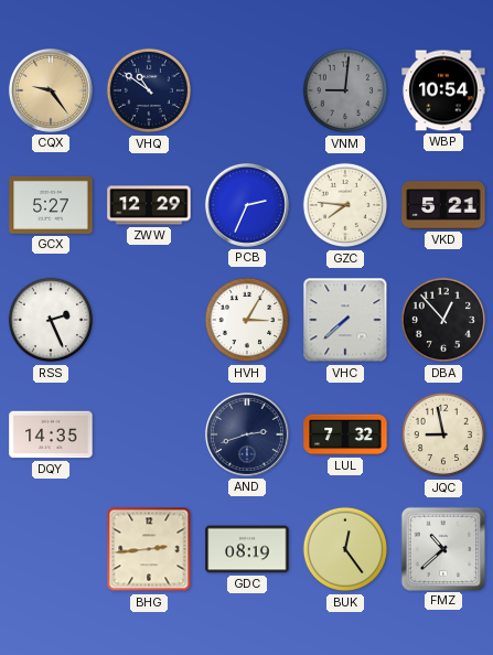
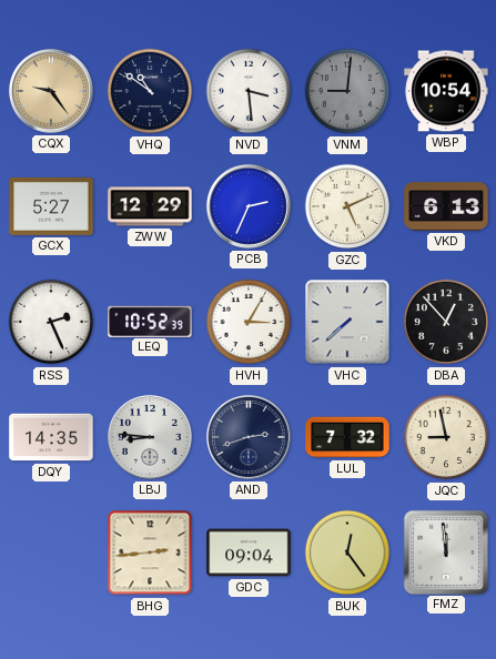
NVD: none -> 3:29
GZC: 7:46 -> 5:11
VKD: 5:21 -> 6:13
LEQ: none -> 10:52
LBJ: none -> 8:46
GDC: 08:19 -> 09:04
FMZ: 10:38 -> 11:59
